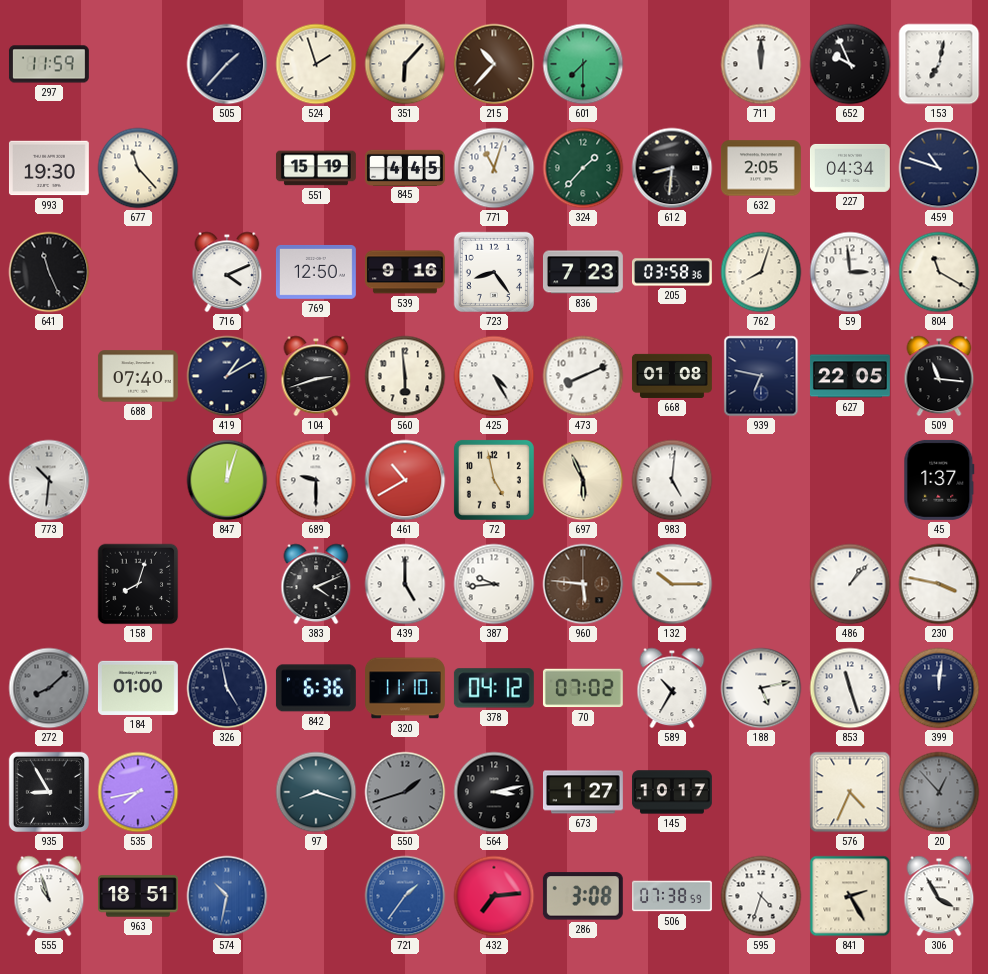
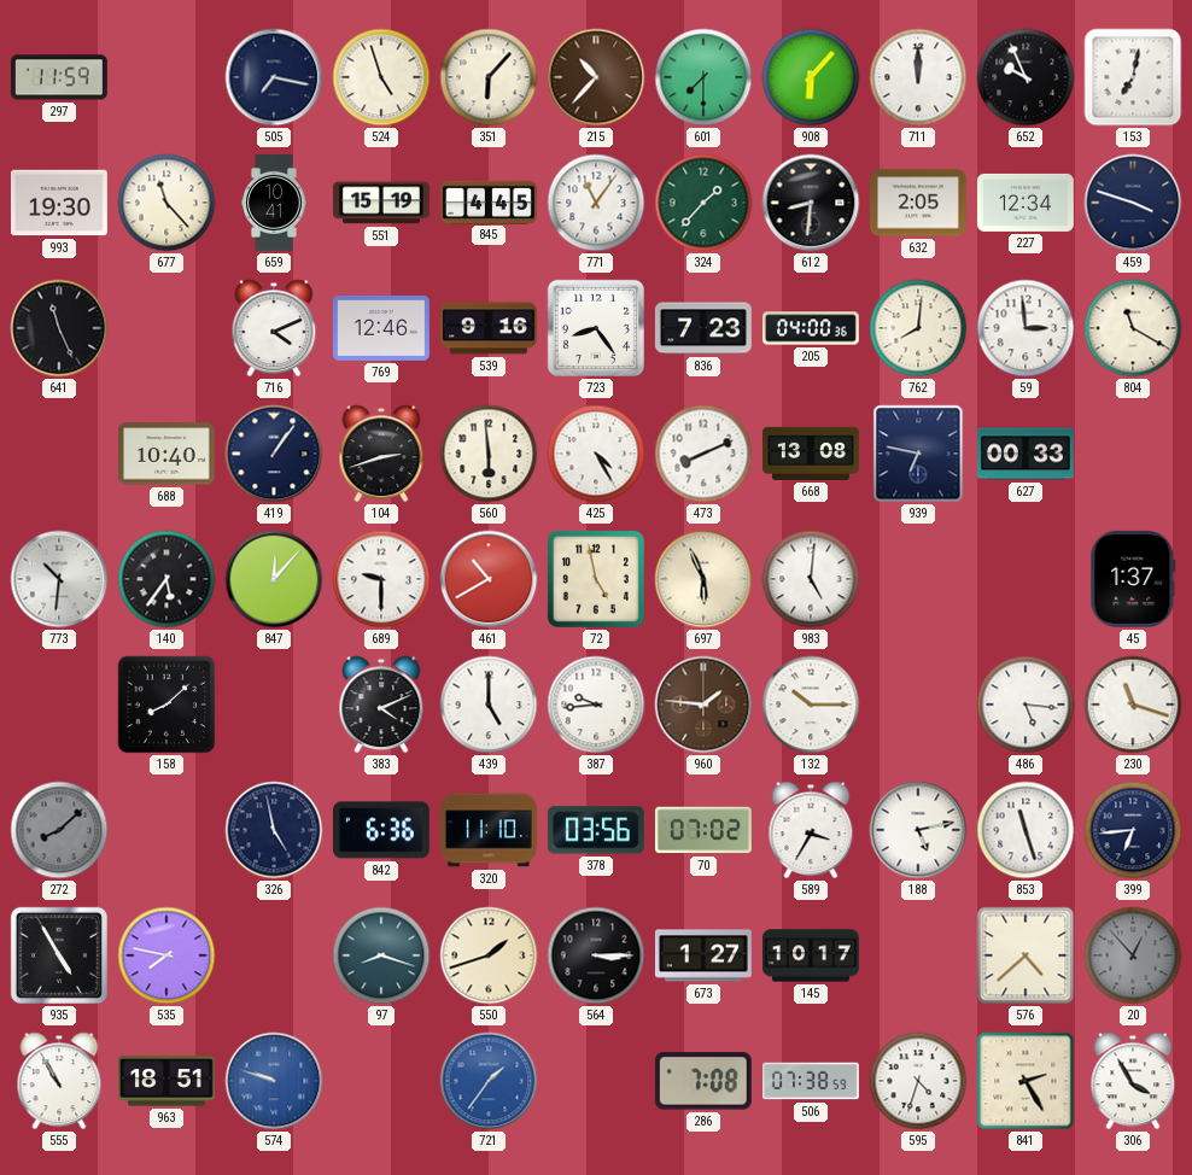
505: 1:37 -> 7:17
524: 1:57 -> 4:57
908: none -> 6:07
659: none -> 10:41
771: 11:03 -> 11:06
227: 04:34 -> 12:34
459: 10:48 -> 3:48
769: 12:50 -> 12:46
205: 03:58 -> 04:00
762: 8:03 -> 8:01
688: 07:40 -> 10:40
419: 1:10 -> 1:06
668: 01:08 -> 13:08
627: 22:05 -> 00:33
509: 11:16 -> none
140: none -> 5:36
847: 12:03 -> 12:07
158: 8:03 -> 8:08
960: 5:46 -> 1:46
486: 1:07 -> 5:16
230: 3:47 -> 11:18
184: 01:00 -> none
378: 04:12 -> 03:56
589: 10:35 -> 3:35
399: 12:01 -> 6:44
935: 8:55 -> 4:55
535: 7:43 -> 7:47
550 dial: grey -> cream
564: 3:13 -> 3:15
576: 4:34 -> 4:38
555: 10:57 -> 10:55
574: 10:32 -> 9:48
432: 7:14 -> none
286: 3:08 -> 7:08
